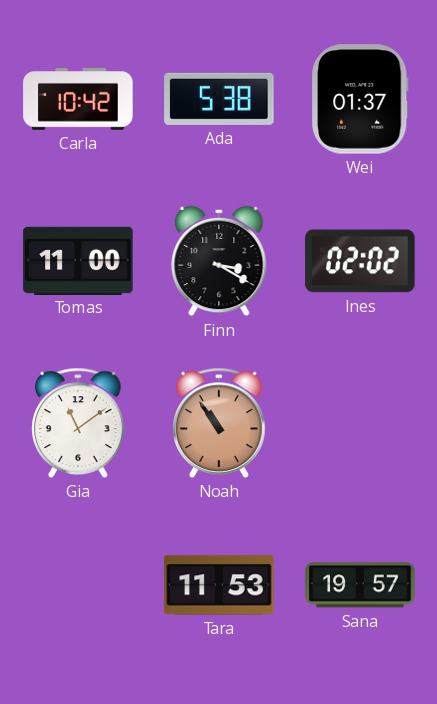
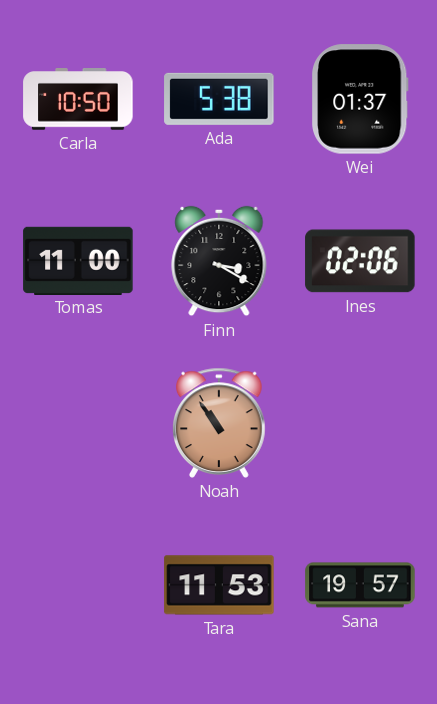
Carla: 10:42 -> 10:50
Ines: 02:02 -> 02:06
Gia: 11:09 -> none
